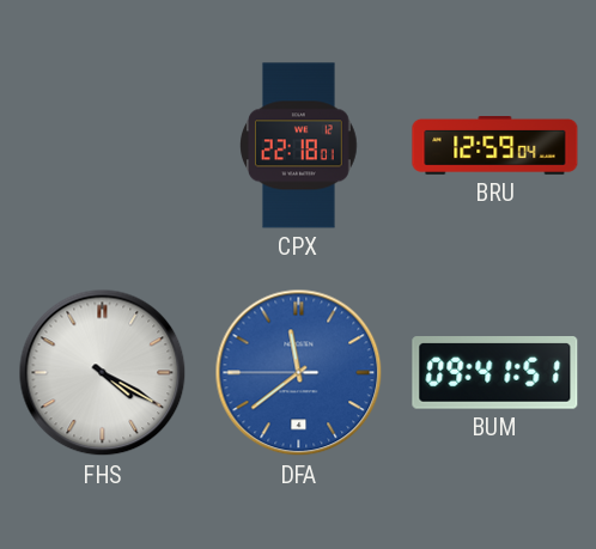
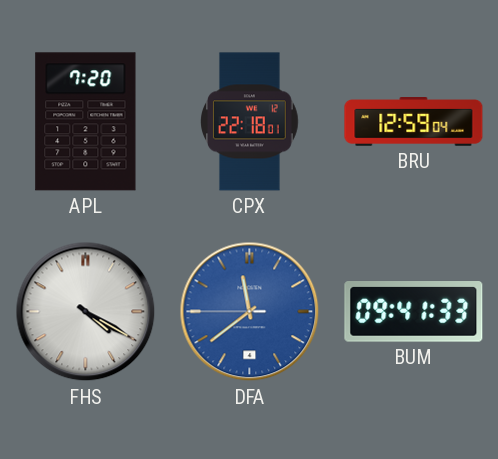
APL: none -> 7:20
BUM: 09:41:51 -> 09:41:33
